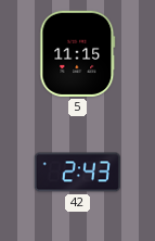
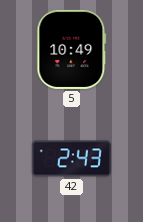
5: 11:15 -> 10:49
